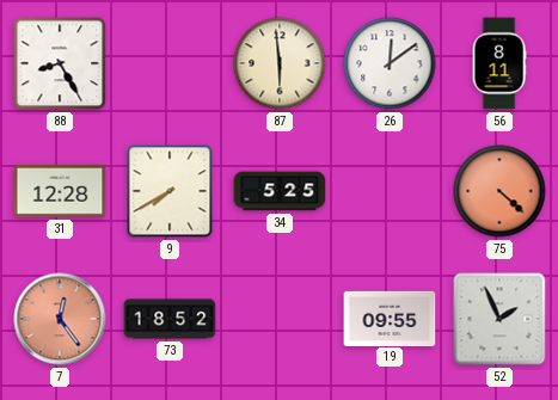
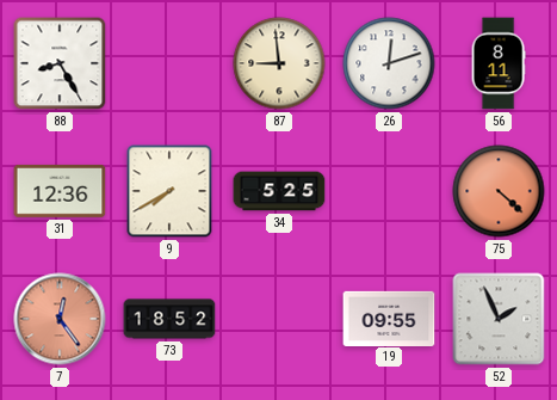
87: 5:59 -> 8:59
26: 12:09 -> 12:12
31: 12:28 -> 12:36
